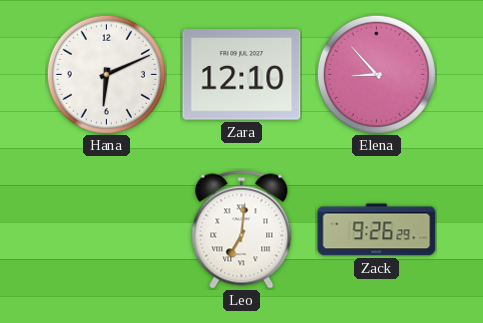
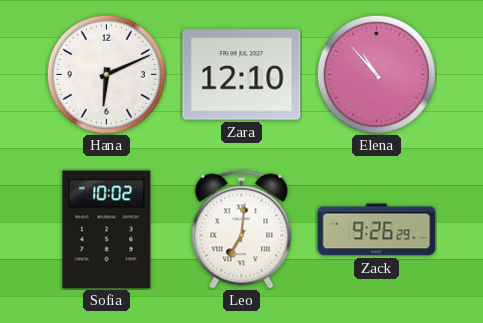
Elena: 8:53 -> 10:53
Sofia: none -> 10:02
